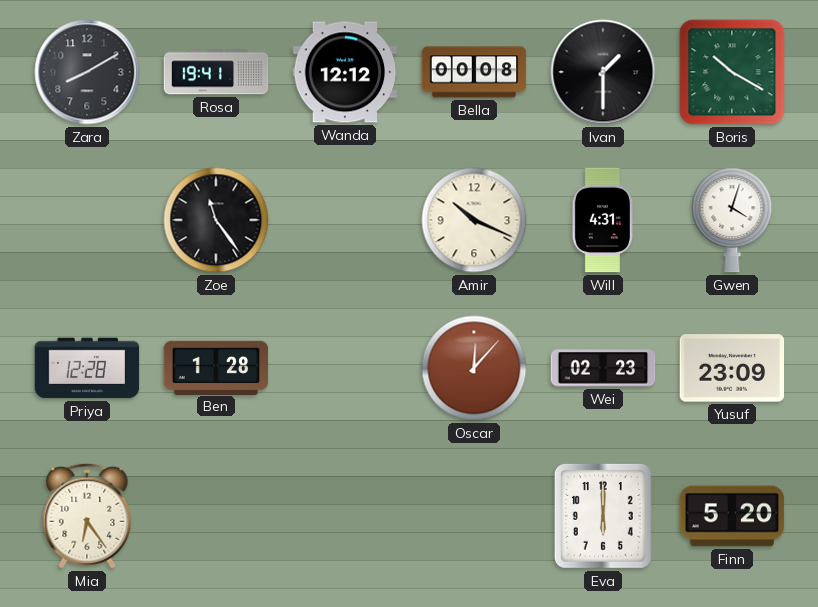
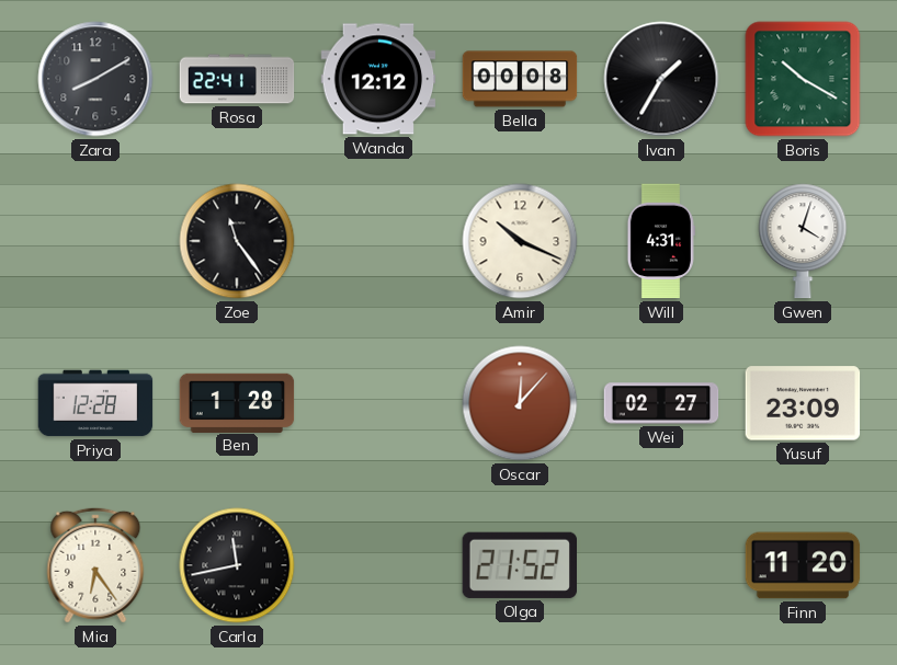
Rosa: 19:41 -> 22:41
Ivan: 1:30 -> 1:35
Wei: 02:23 -> 02:27
Carla: none -> 11:43
Olga: none -> 21:52
Eva: 6:00 -> none
Finn: 5:20 -> 11:20
